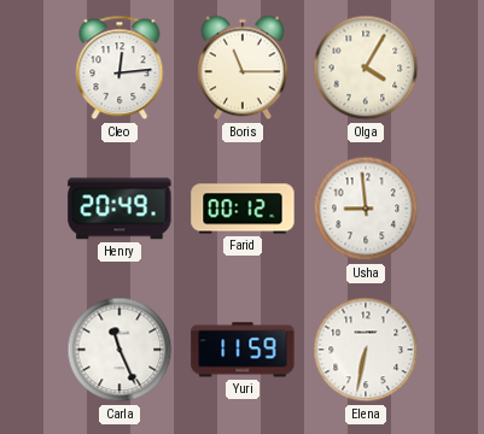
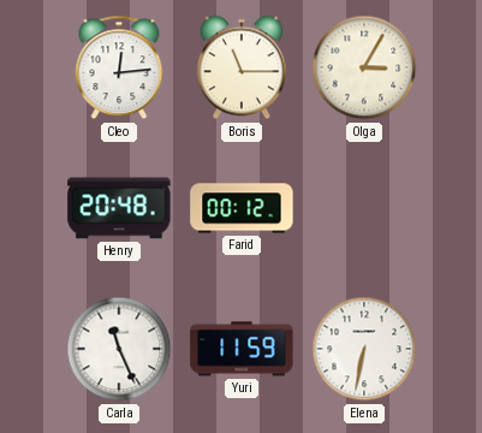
Olga: 4:05 -> 3:05
Henry: 20:49 -> 20:48
Usha: 8:59 -> none
